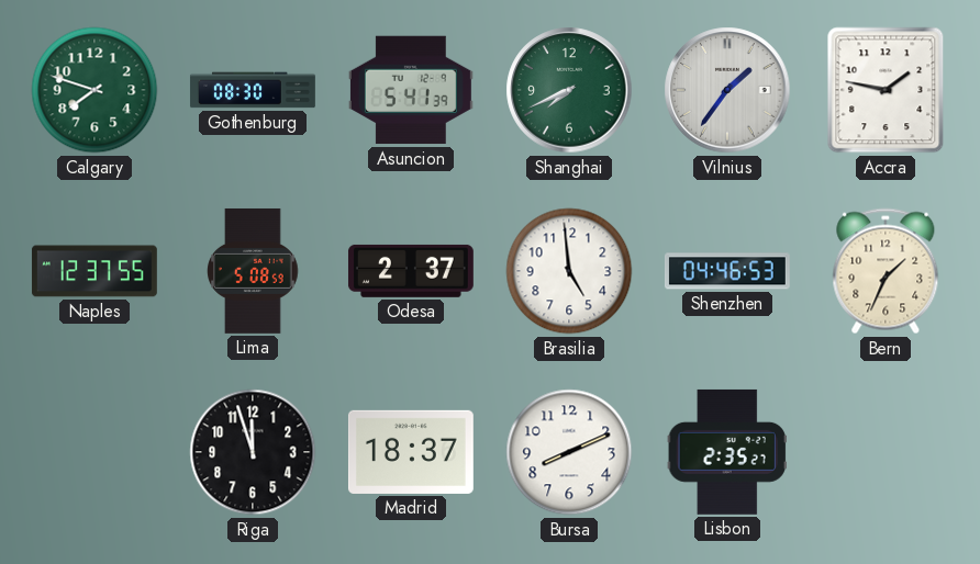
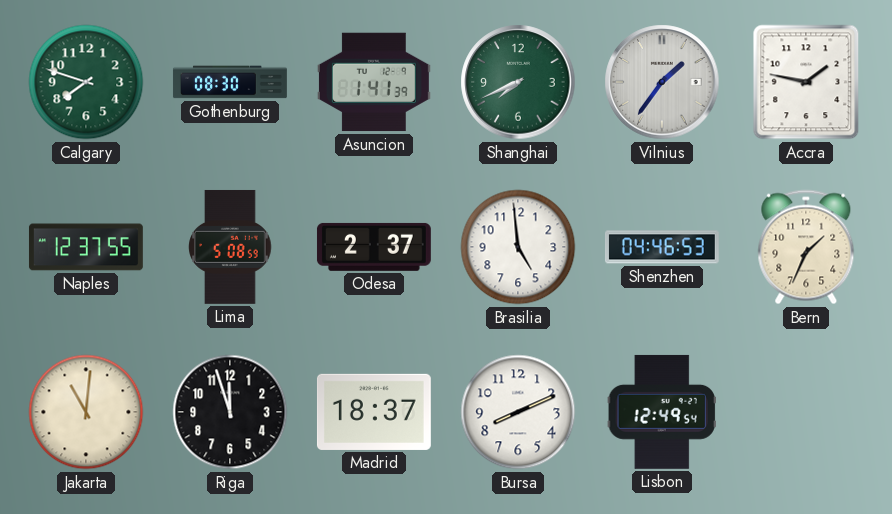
Asuncion: 5:41 -> 1:41
Jakarta: none -> 11:01
Lisbon: 2:35 -> 12:49
